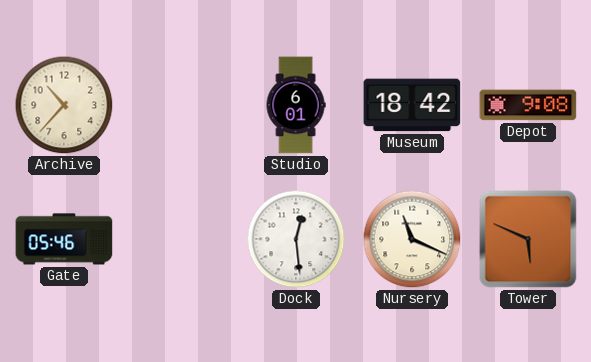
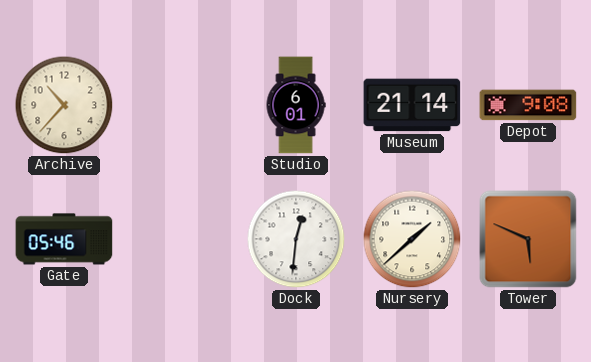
Museum: 18:42 -> 21:14
Dock: 12:29 -> 12:31
Nursery: 11:19 -> 1:38
